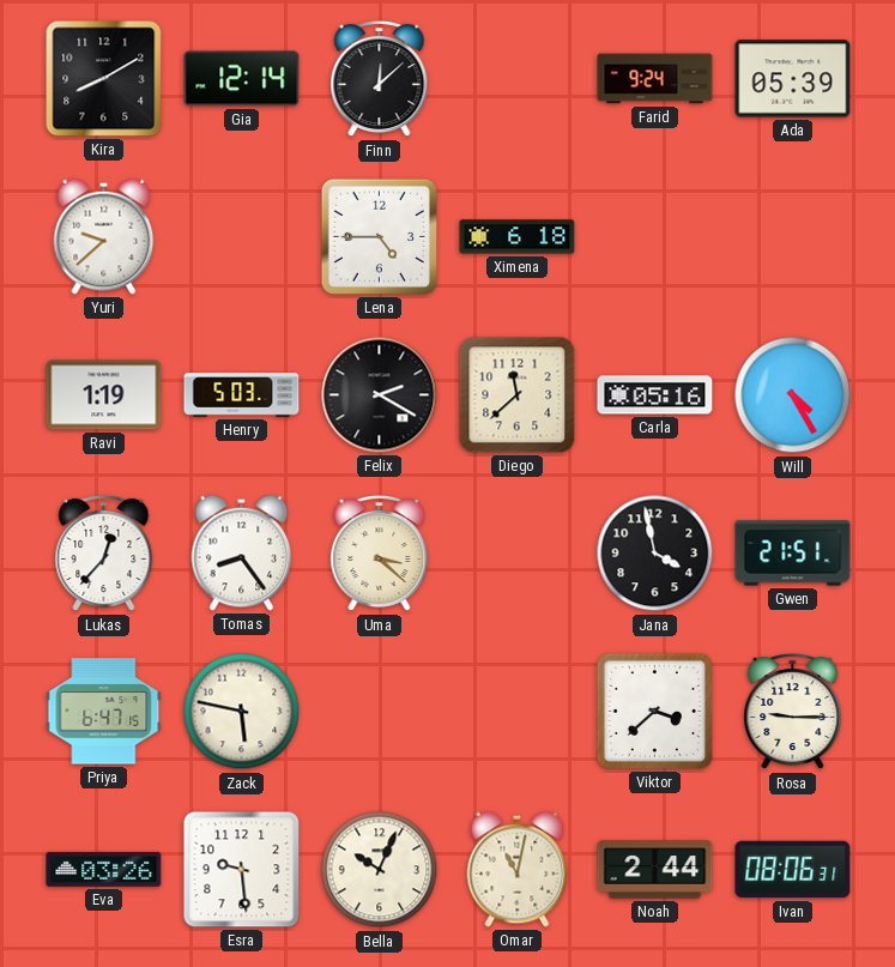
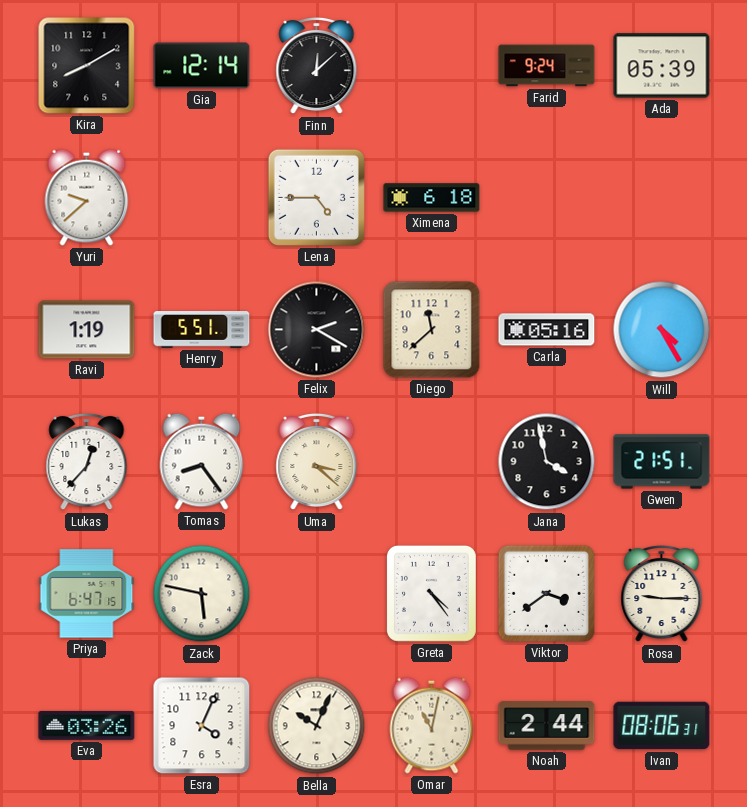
Henry: 5:03 -> 5:51
Greta: none -> 4:24
Viktor: 3:38 -> 3:39
Esra: 9:29 -> 4:04
